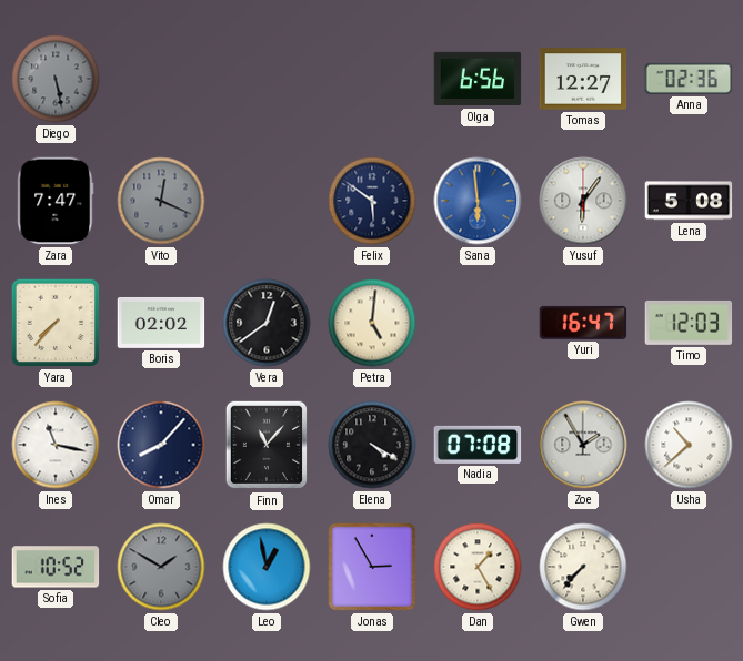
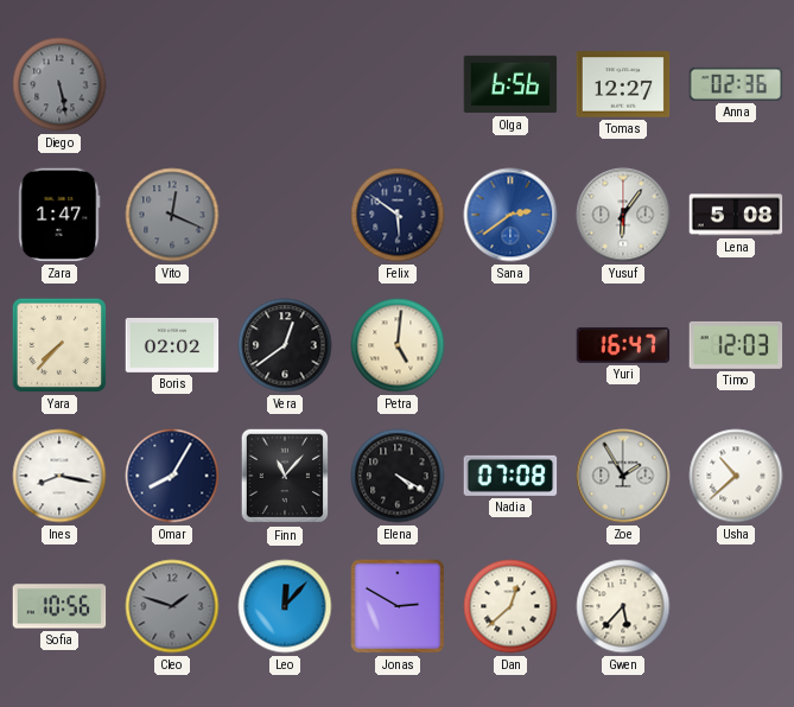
Zara: 7:47 -> 1:47
Sana: 5:59 -> 2:39
Ines: 11:17 -> 8:17
Omar: 8:07 -> 8:05
Sofia: 10:52 -> 10:56
Cleo: 1:50 -> 1:48
Leo: 12:58 -> 12:07
Jonas: 2:55 -> 2:50
Dan: 1:25 -> 12:38
Gwen: 7:37 -> 5:37
